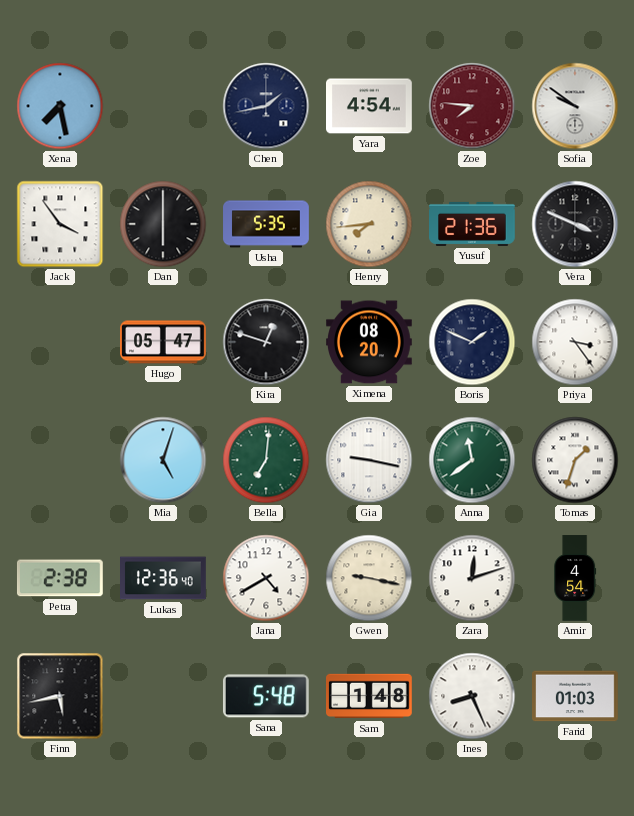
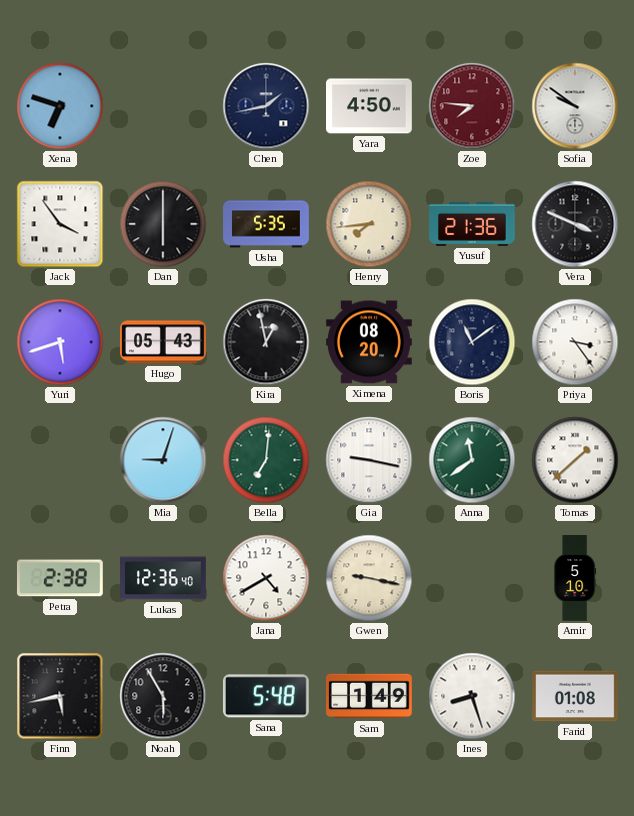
Xena: 7:28 -> 6:48
Yara: 4:54 -> 4:50
Yuri: none -> 5:42
Hugo: 05:47 -> 05:43
Kira: 12:48 -> 12:58
Boris: 1:49 -> 11:09
Mia: 5:03 -> 9:03
Tomas: 1:33 -> 1:38
Zara: 12:12 -> none
Amir: 4:54 -> 5:10
Noah: none -> 5:55
Sam: 1:48 -> 1:49
Ines: 8:26 -> 8:27
Farid: 01:03 -> 01:08
